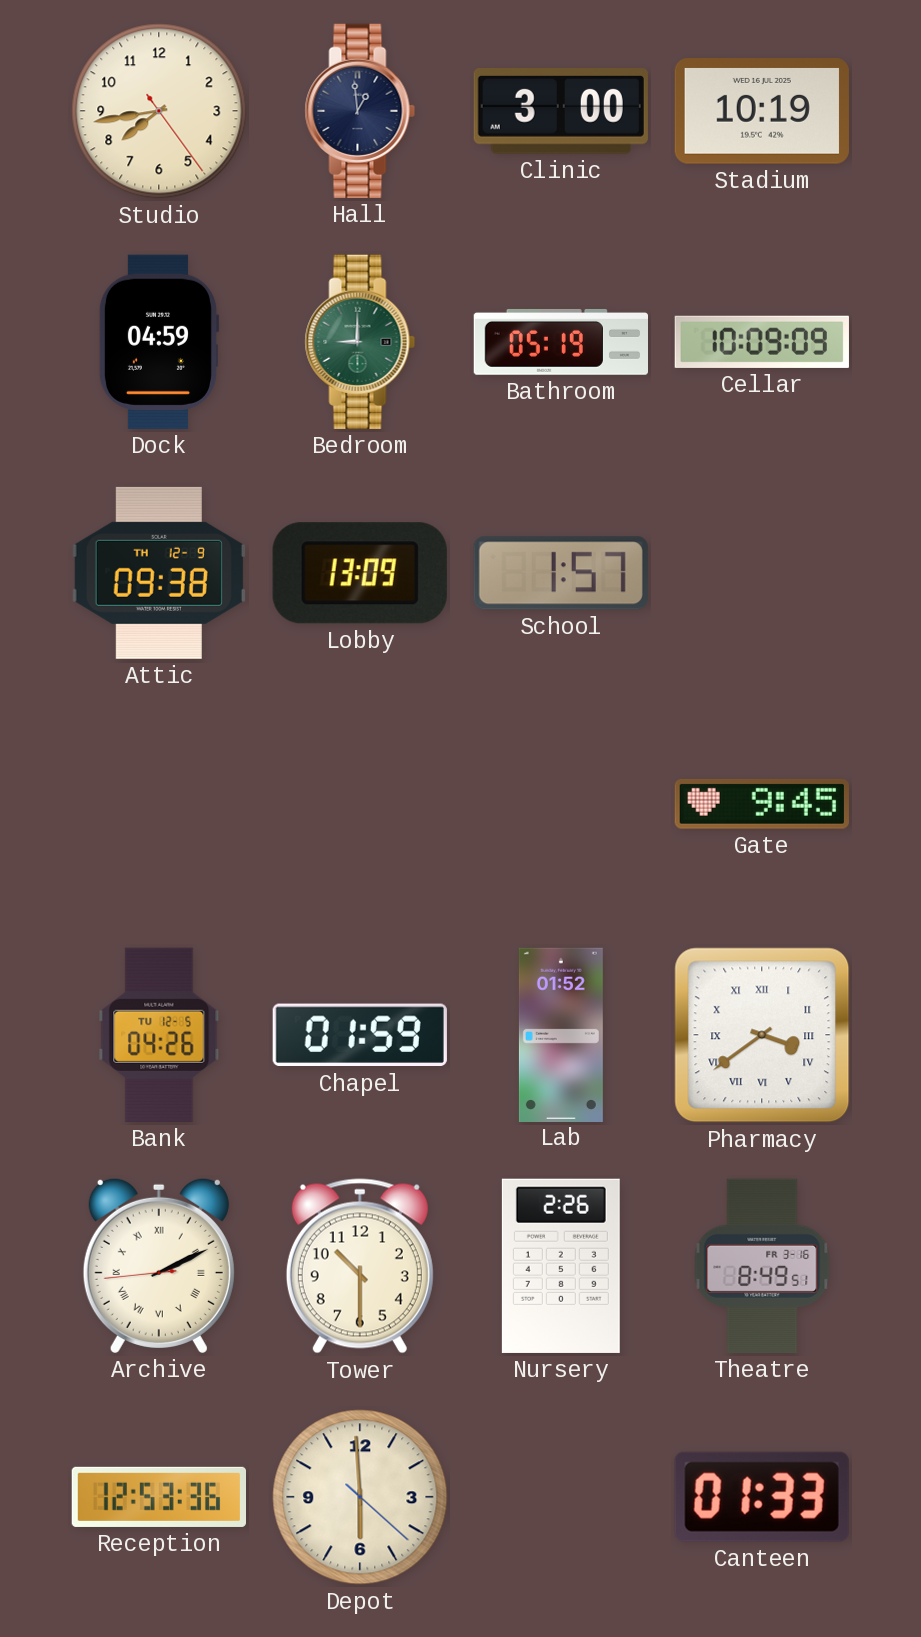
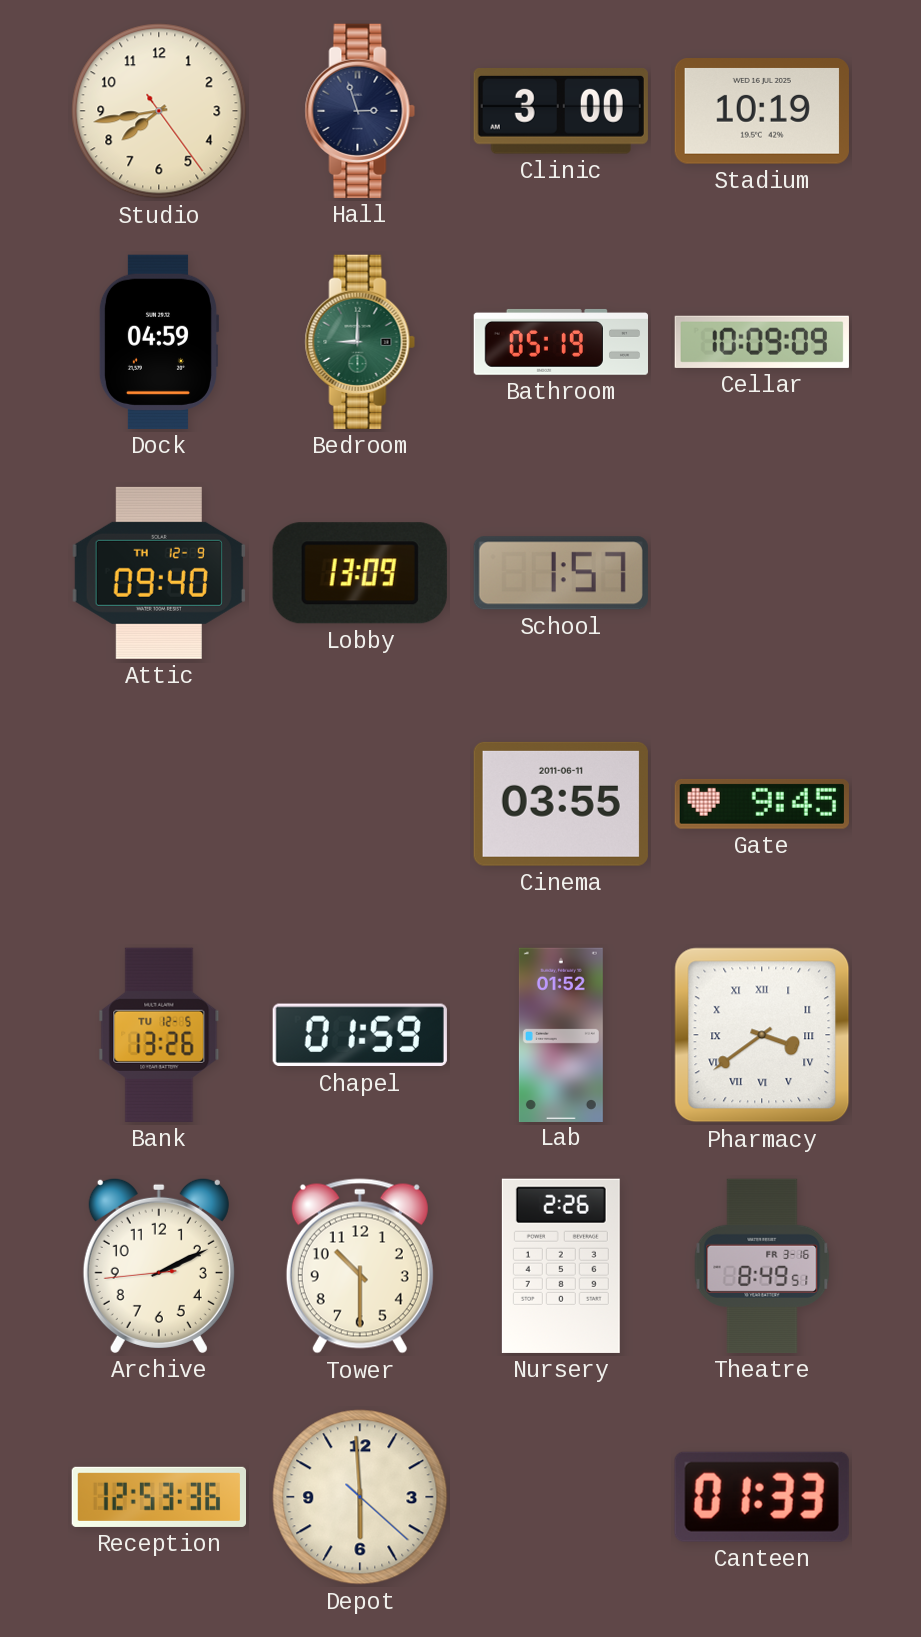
Hall: 12:59 -> 2:57
Attic: 09:38 -> 09:40
Cinema: none -> 03:55
Bank: 04:26 -> 13:26
Archive numerals: Roman -> Arabic
